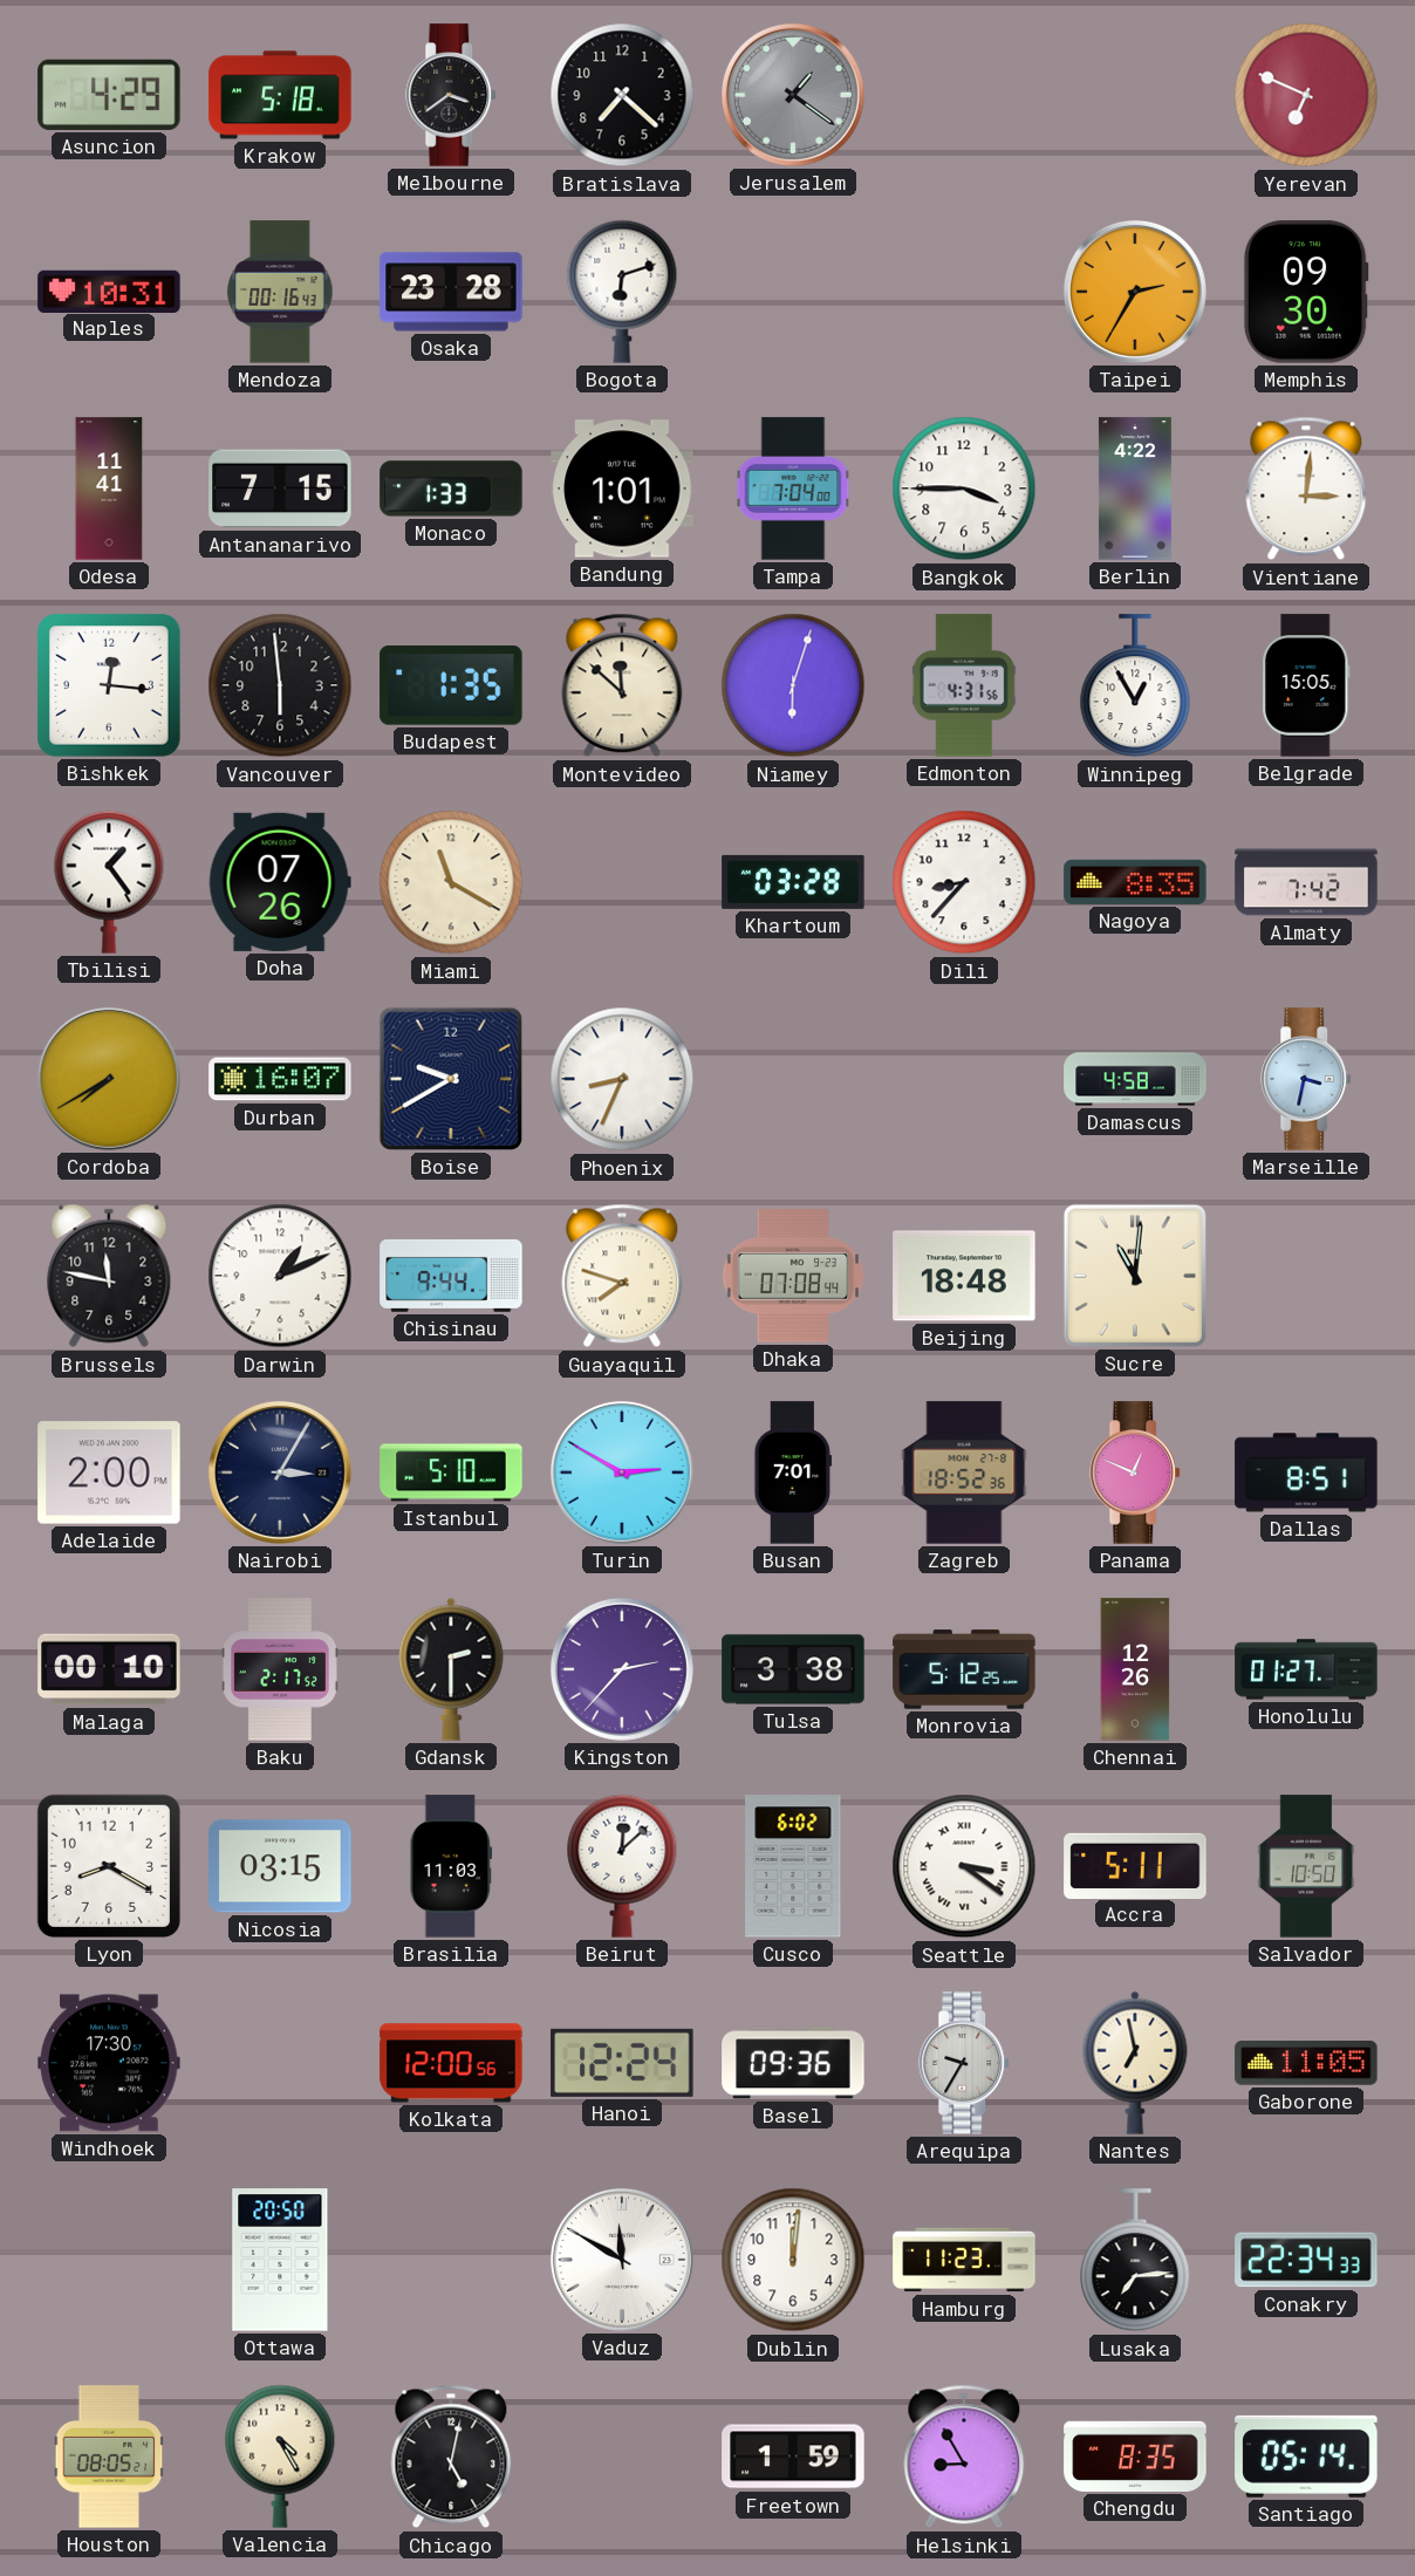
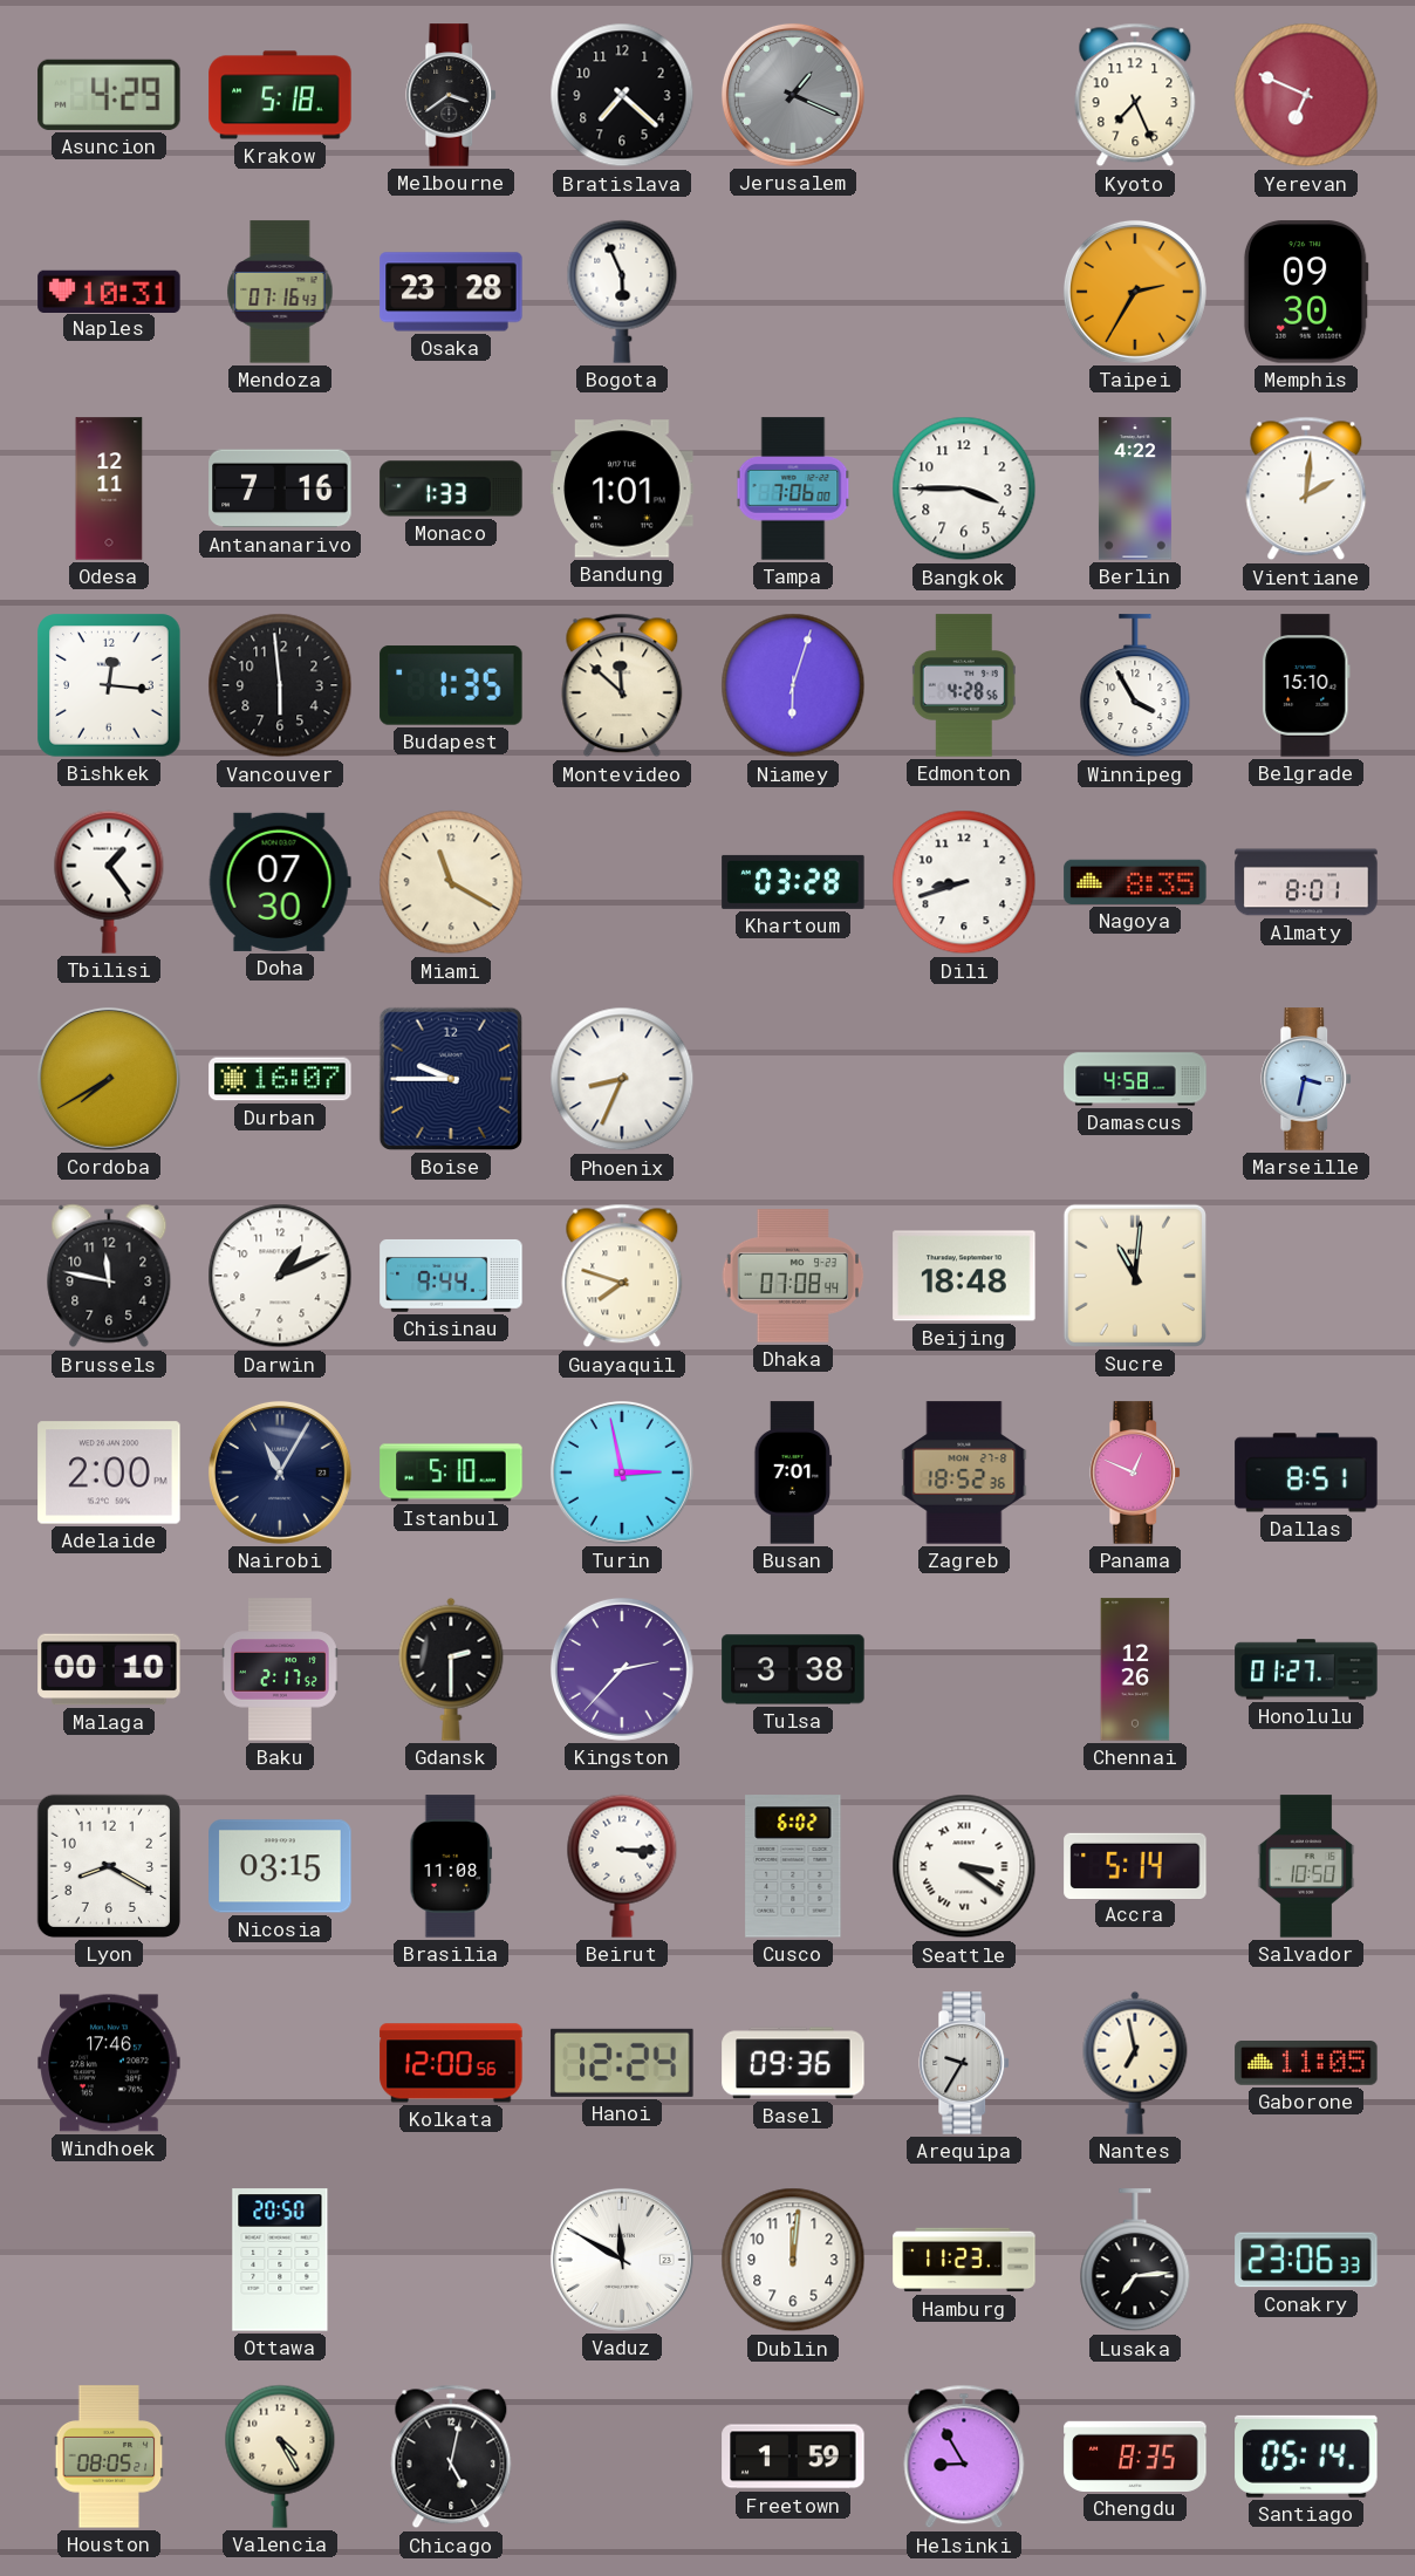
Jerusalem: 1:21 -> 1:19
Kyoto: none -> 7:26
Mendoza: 00:16 -> 07:16
Bogota: 6:12 -> 5:56
Odesa: 11:41 -> 12:11
Antananarivo: 7:15 -> 7:16
Tampa: 7:04 -> 7:06
Vientiane: 3:01 -> 2:01
Edmonton: 4:31 -> 4:28
Winnipeg: 12:55 -> 3:55
Belgrade: 15:05 -> 15:10
Doha: 07:26 -> 07:30
Dili: 8:37 -> 8:42
Almaty: 7:42 -> 8:01
Boise: 9:40 -> 9:45
Nairobi: 3:05 -> 11:05
Turin: 2:50 -> 2:58
Monrovia: 5:12 -> none
Brasilia: 11:03 -> 11:08
Beirut: 12:08 -> 3:15
Accra: 5:11 -> 5:14
Windhoek: 17:30 -> 17:46
Conakry: 22:34 -> 23:06
